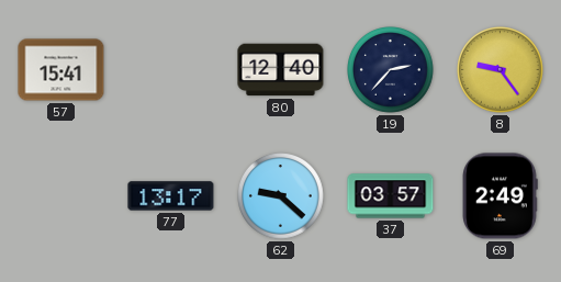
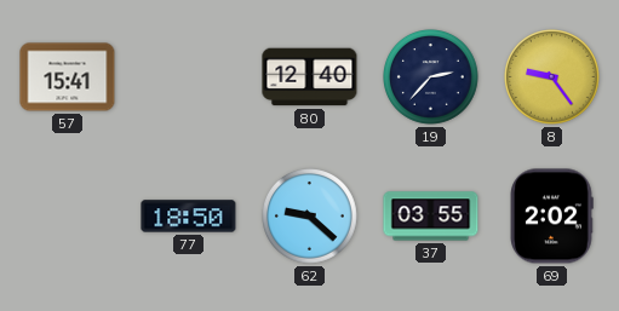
77: 13:17 -> 18:50
37: 03:57 -> 03:55
69: 2:49 -> 2:02
